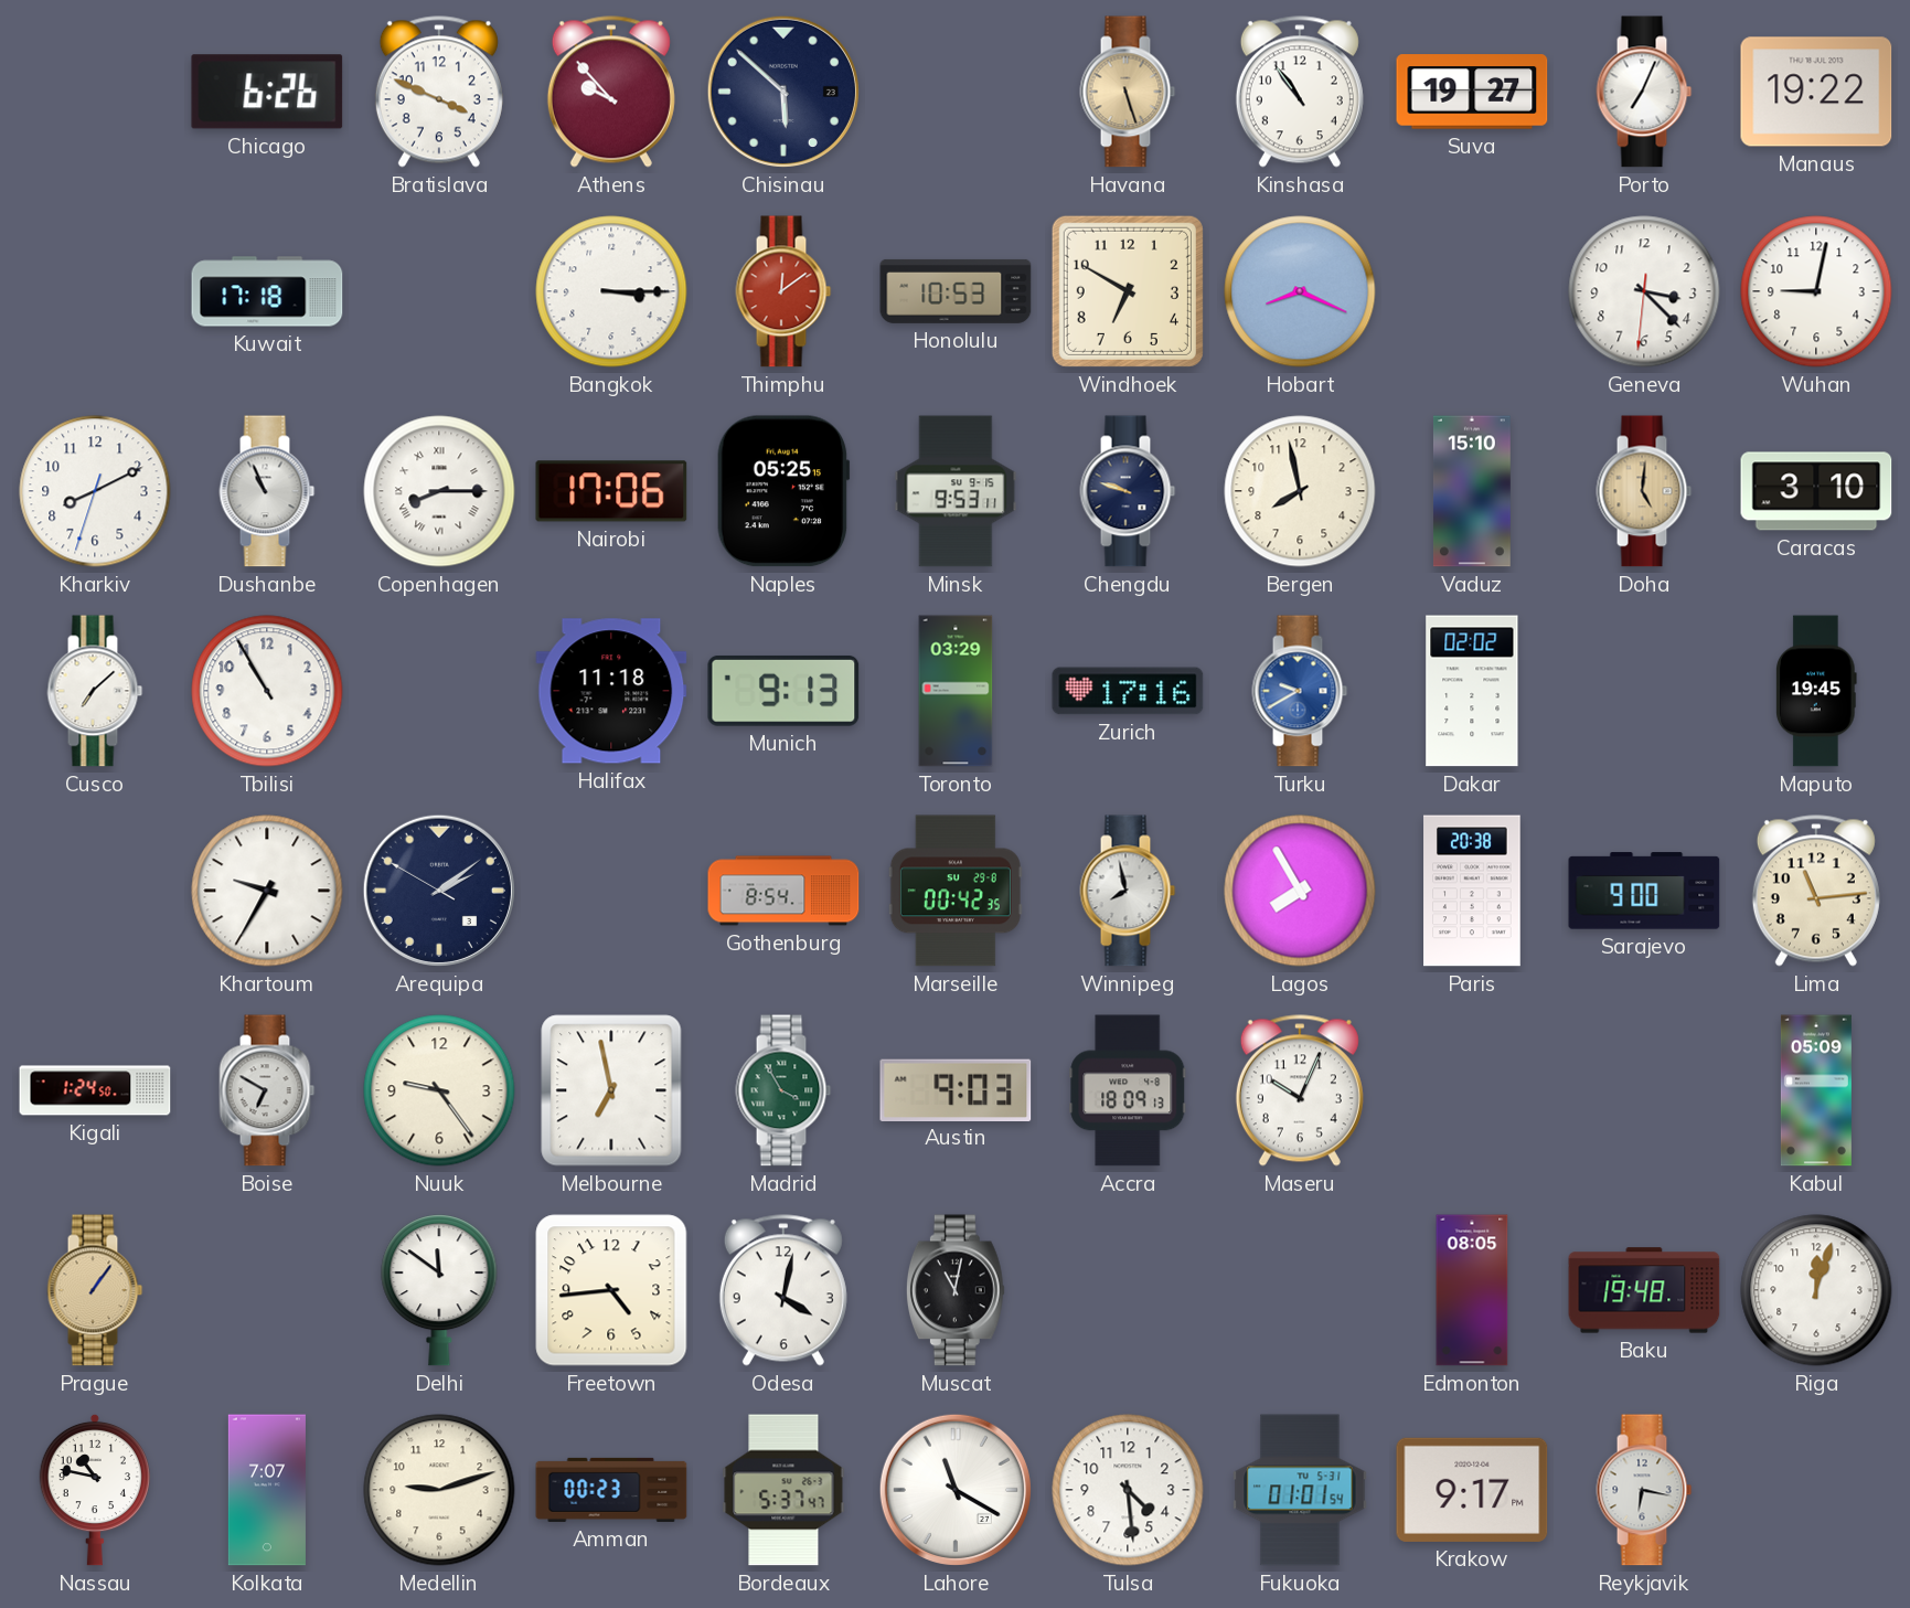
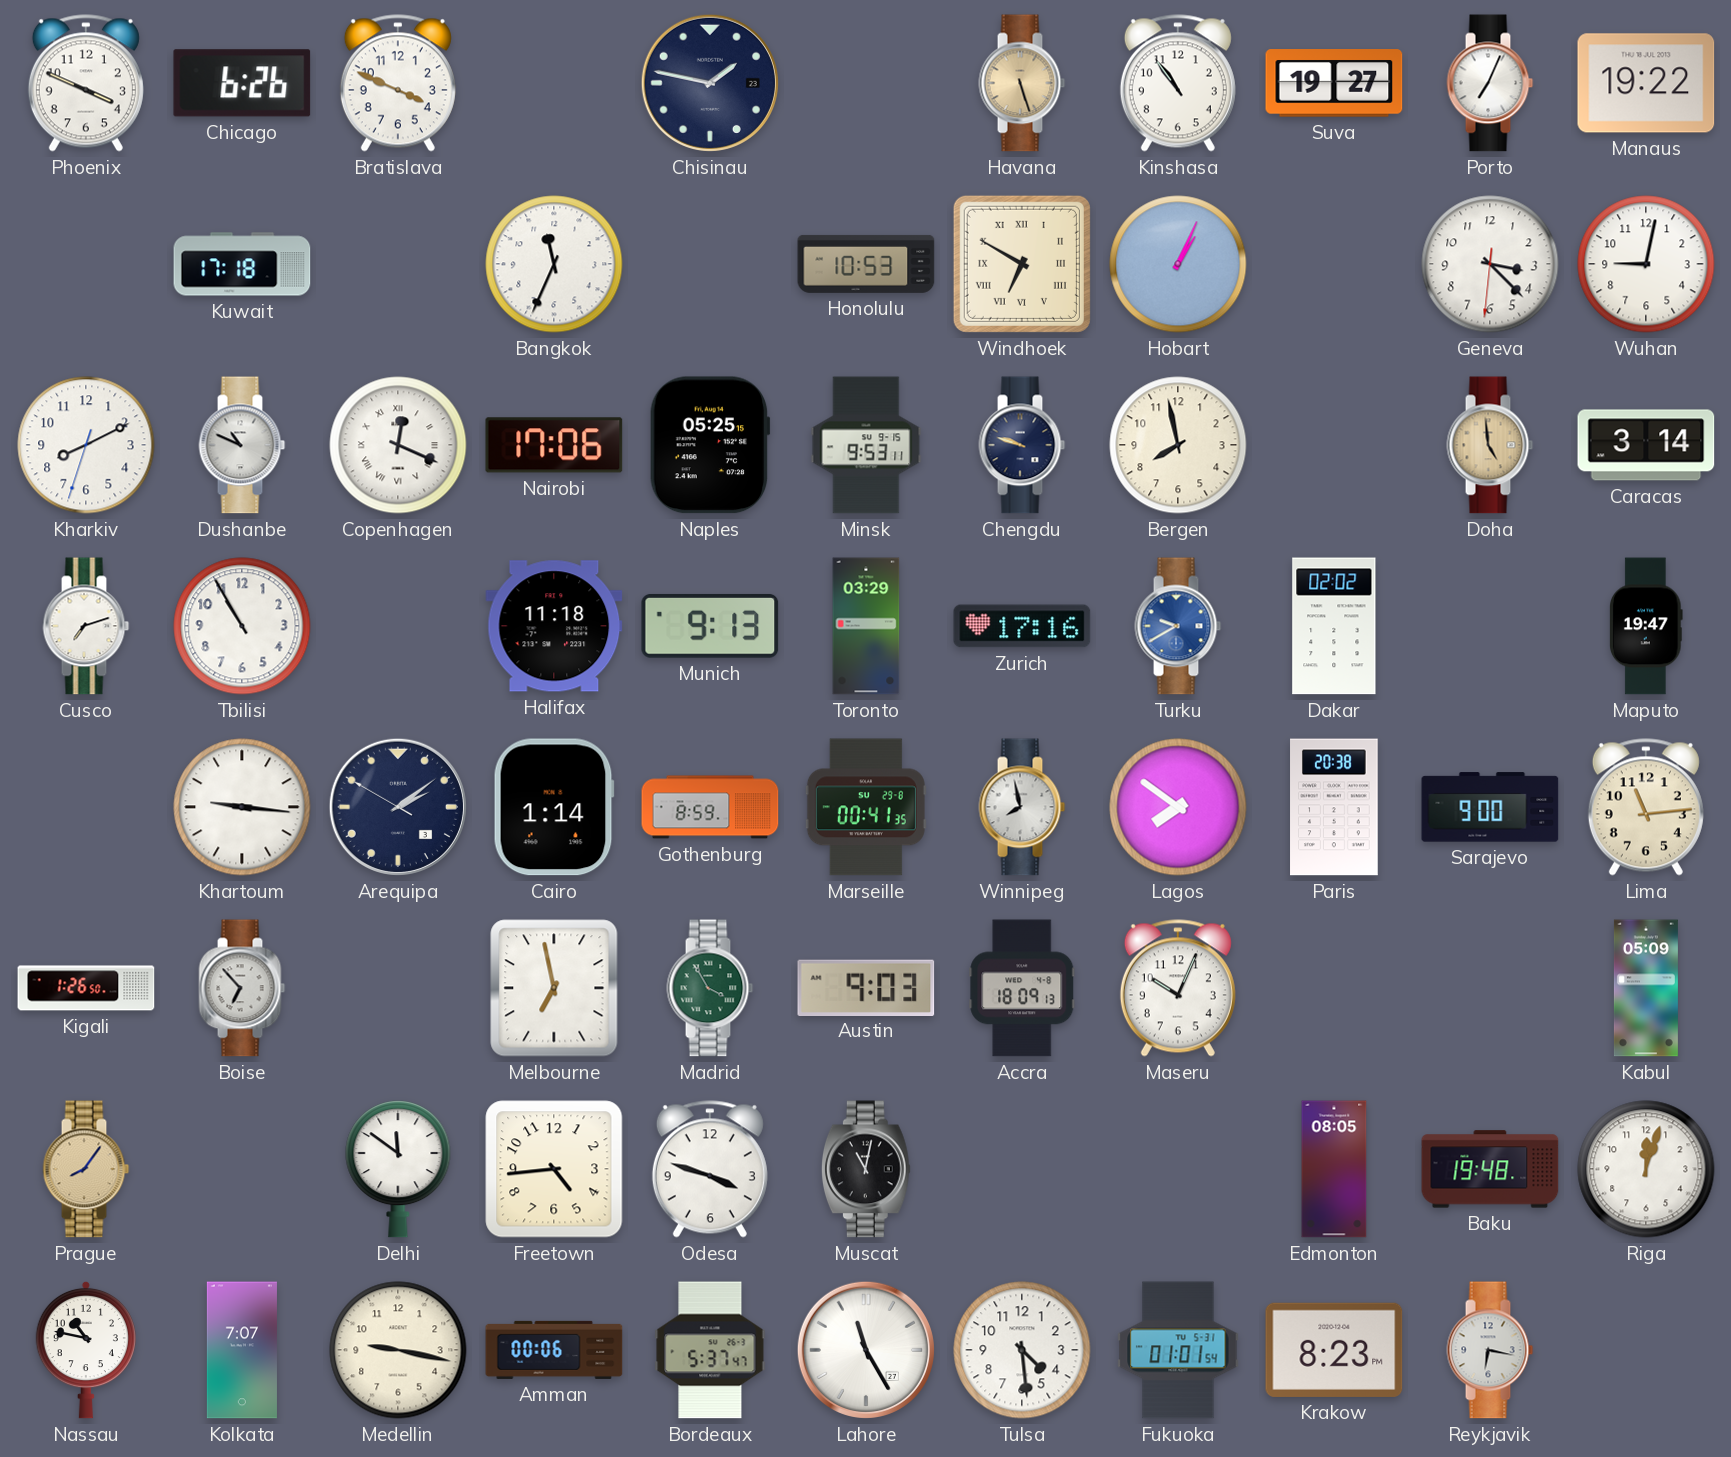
Phoenix: none -> 3:49
Athens: 9:53 -> none
Chisinau: 5:52 -> 1:47
Bangkok: 3:15 -> 11:34
Thimphu: 12:09 -> none
Windhoek numerals: Arabic -> Roman
Hobart: 8:19 -> 1:04
Dushanbe: 10:56 -> 10:49
Copenhagen: 8:15 -> 12:19
Vaduz: 15:10 -> none
Doha: 5:01 -> 4:59
Caracas: 3:10 -> 3:14
Cusco: 7:08 -> 7:12
Maputo: 19:45 -> 19:47
Khartoum: 9:35 -> 9:16
Cairo: none -> 1:14
Gothenburg: 8:54 -> 8:59
Marseille: 00:42 -> 00:41
Lagos: 7:55 -> 7:51
Kigali: 1:24 -> 1:26
Boise: 6:50 -> 6:53
Nuuk: 9:24 -> none
Prague: 1:06 -> 8:06
Odesa: 4:02 -> 3:48
Medellin: 9:12 -> 9:17
Amman: 00:23 -> 00:06
Lahore: 11:20 -> 11:25
Krakow: 9:17 -> 8:23
